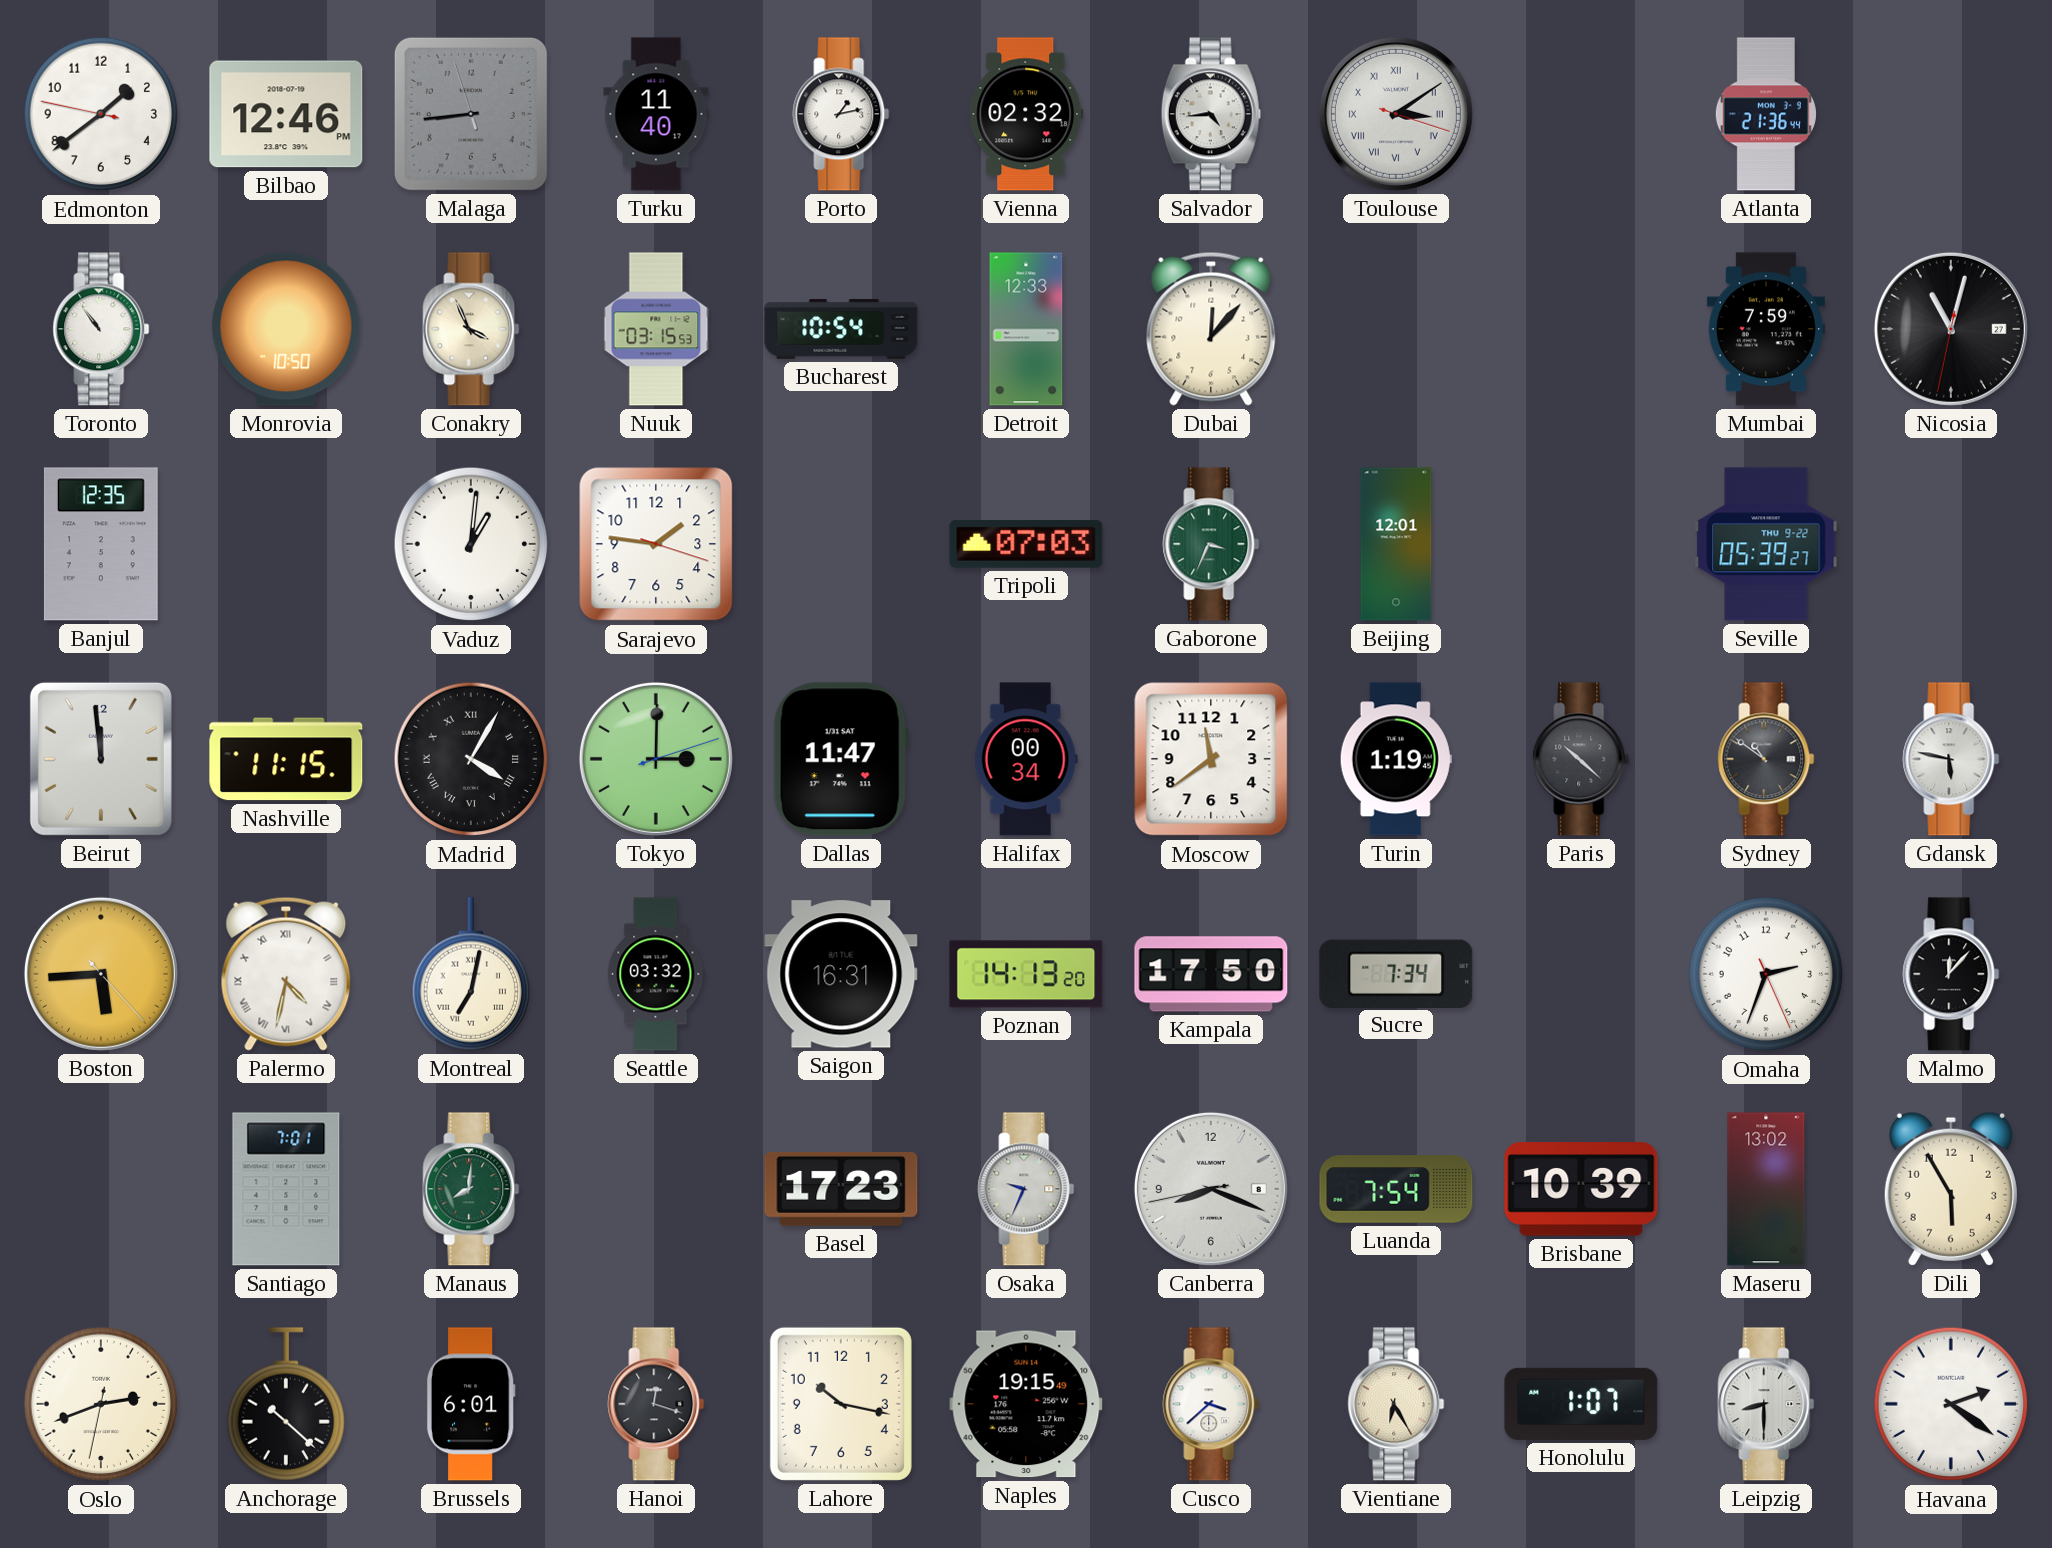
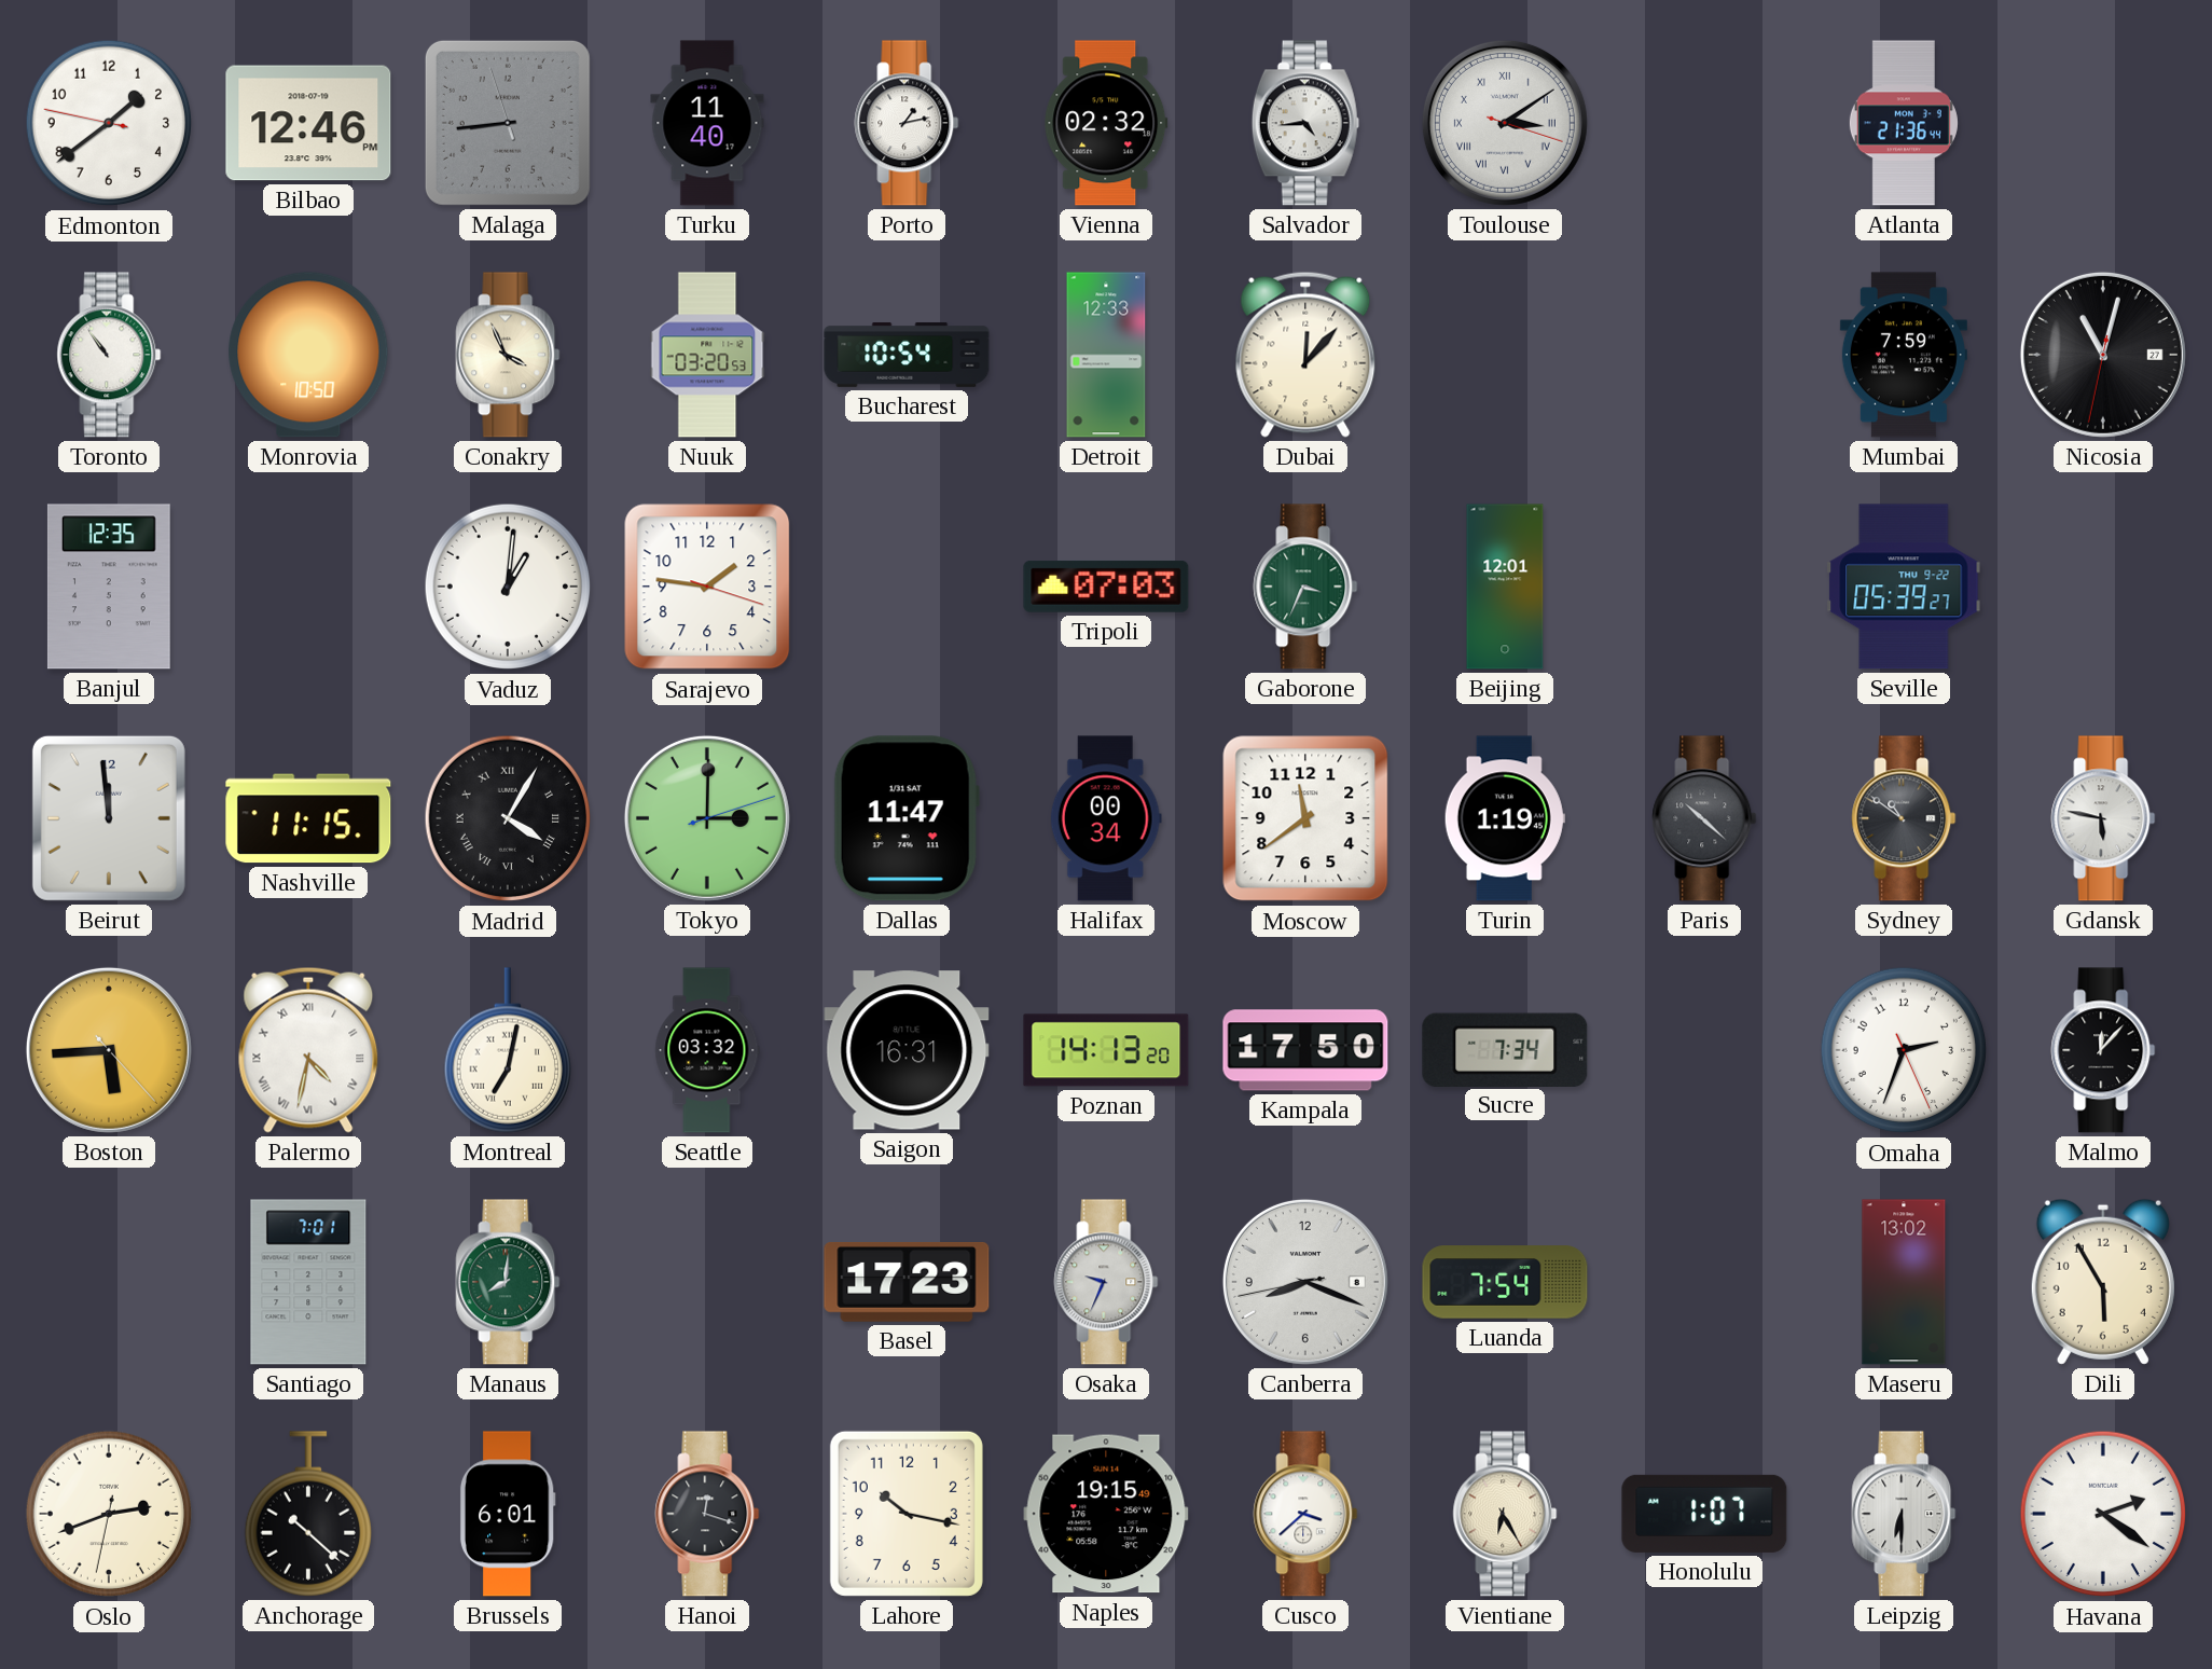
Nuuk: 03:15 -> 03:20
Brisbane: 10:39 -> none
Leipzig: 8:30 -> 6:30
